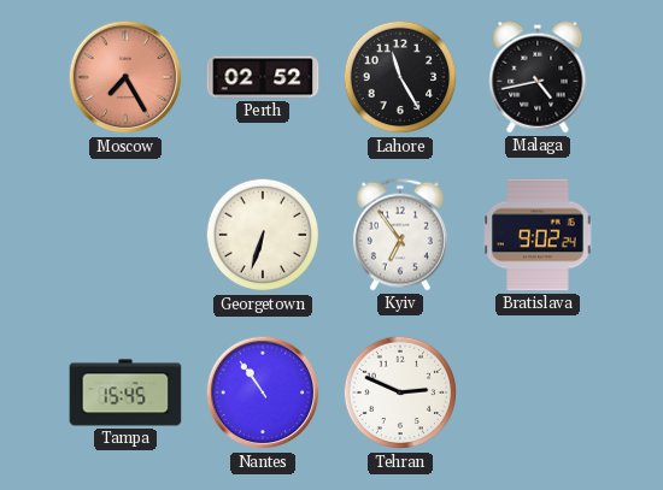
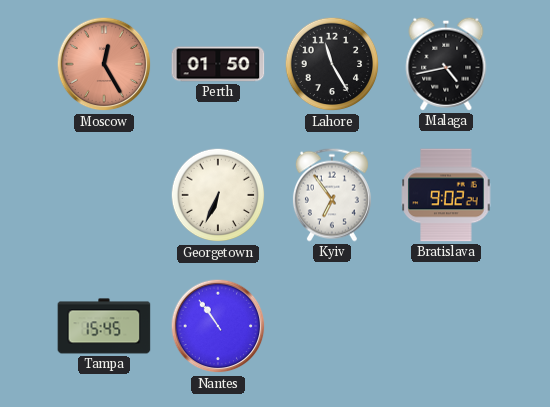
Moscow: 7:25 -> 12:25
Perth: 02:52 -> 01:50
Georgetown: 6:33 -> 6:34
Tehran: 2:49 -> none
